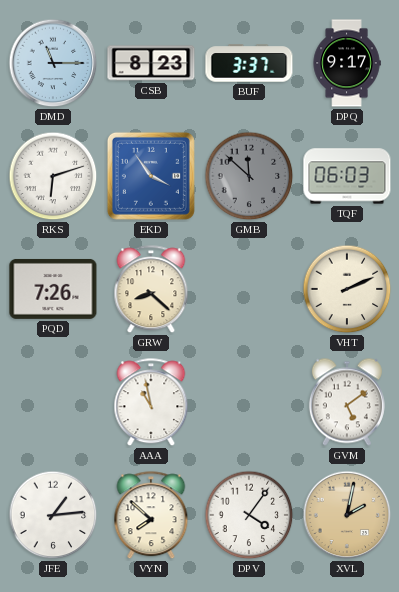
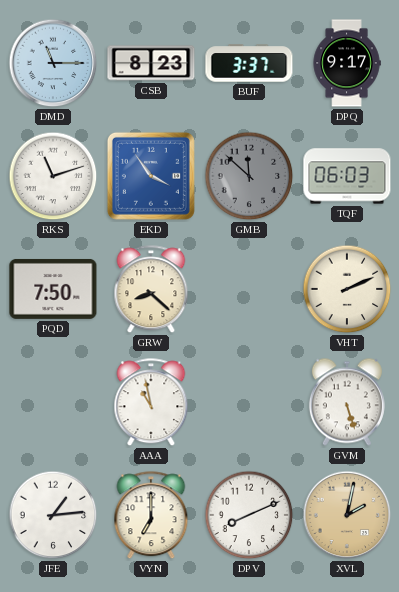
RKS: 6:12 -> 11:12
PQD: 7:26 -> 7:50
GVM: 5:09 -> 5:27
VYN: 7:52 -> 7:00
DPV: 4:06 -> 8:11
